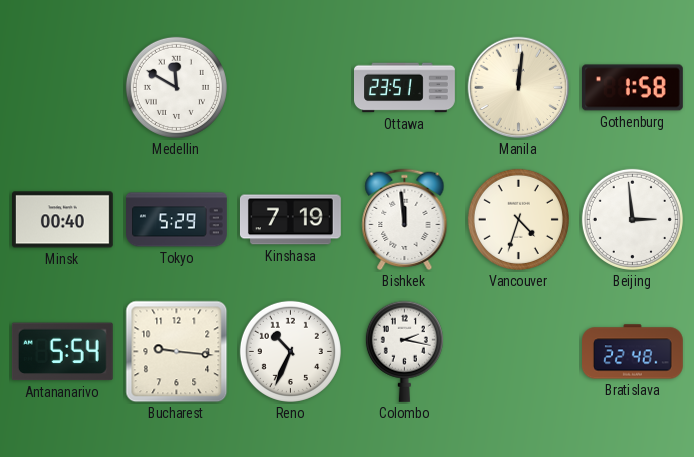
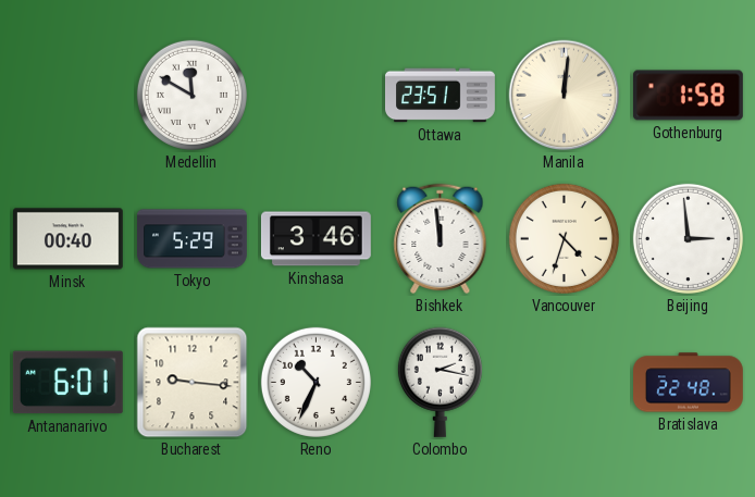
Kinshasa: 7:19 -> 3:46
Antananarivo: 5:54 -> 6:01
